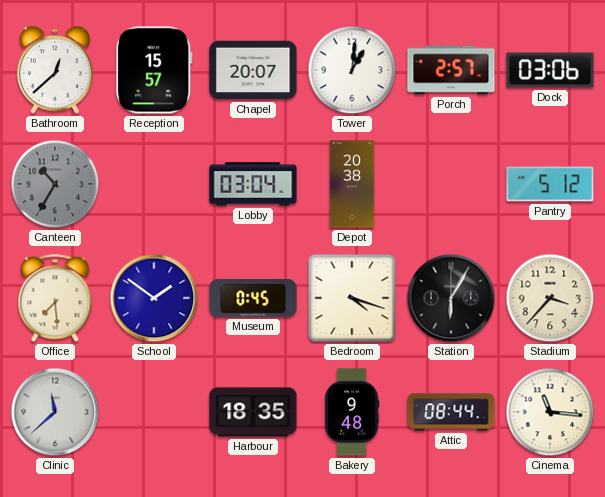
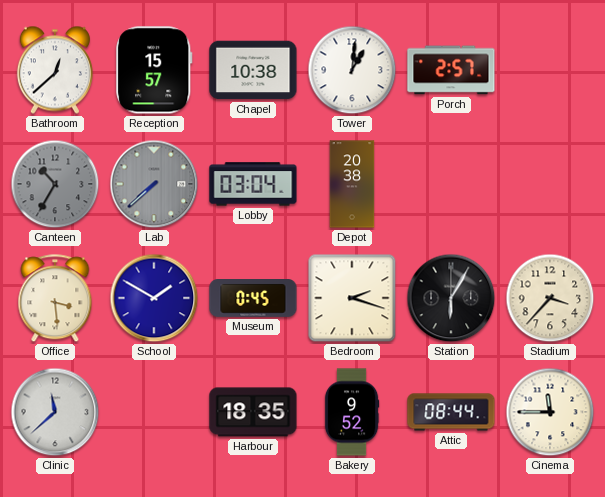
Chapel: 20:07 -> 10:38
Dock: 03:06 -> none
Lab: none -> 7:38
Pantry: 5:12 -> none
Office: 7:29 -> 3:29
School: 1:51 -> 1:50
Bedroom: 4:18 -> 2:18
Bakery: 9:48 -> 9:52
Cinema: 11:16 -> 11:45
